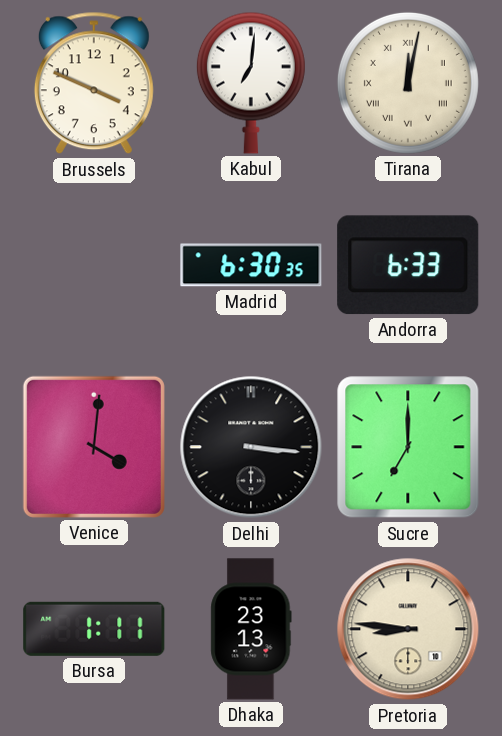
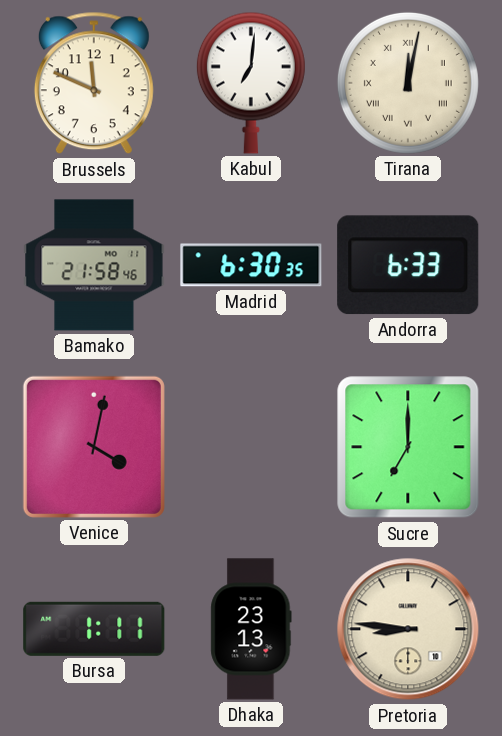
Brussels: 3:49 -> 11:49
Bamako: none -> 21:58
Venice: 4:01 -> 4:02
Delhi: 3:16 -> none
